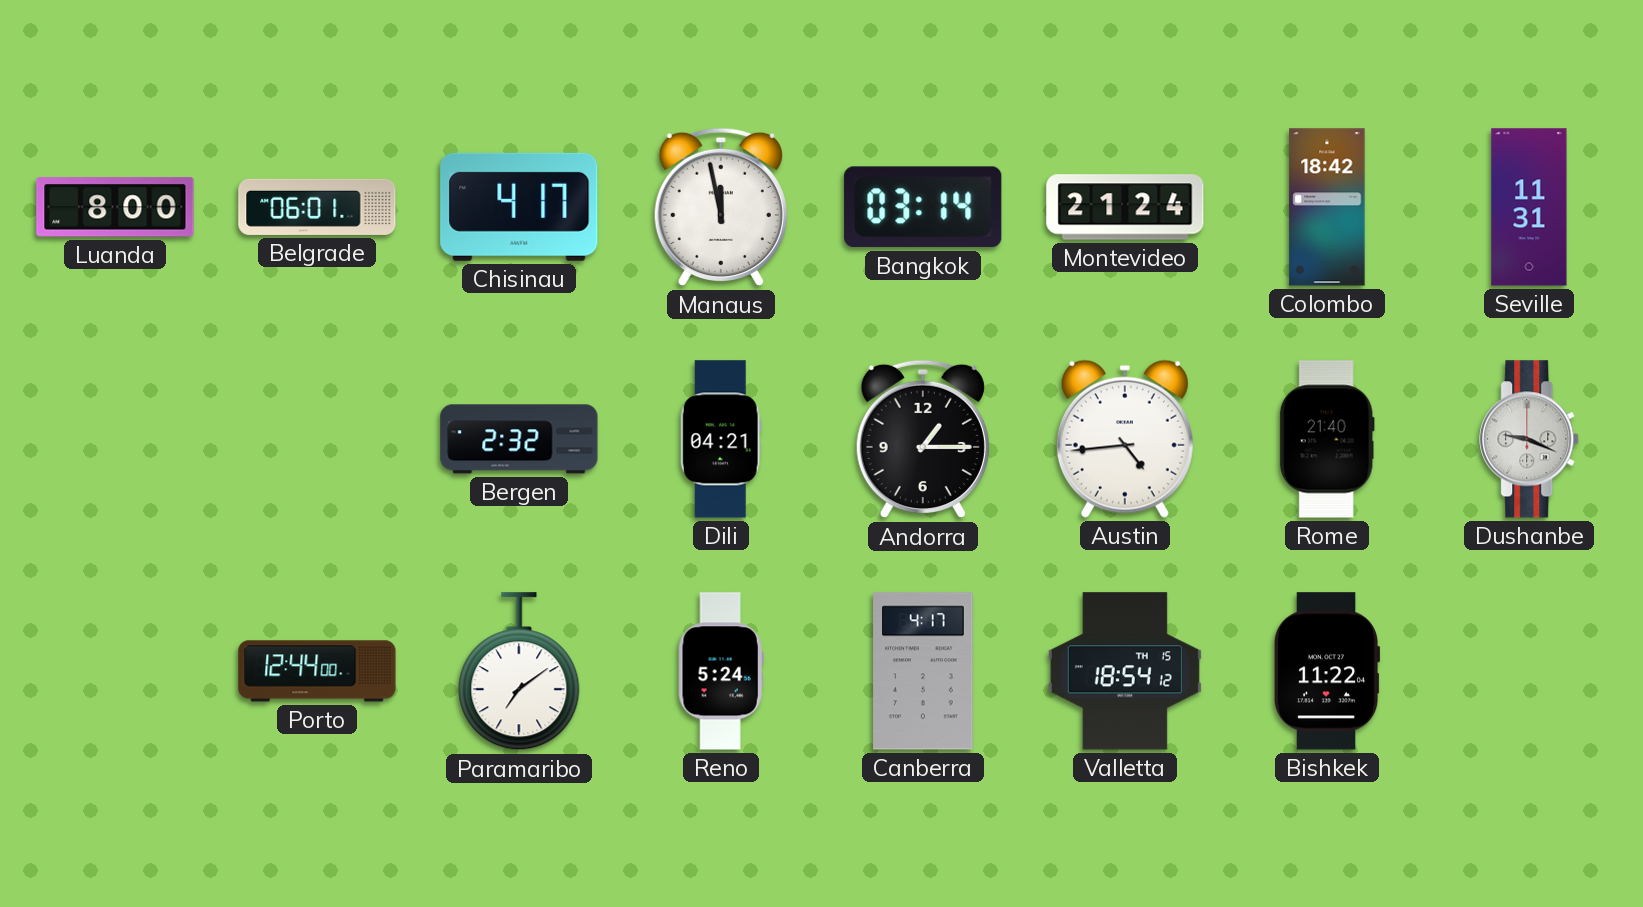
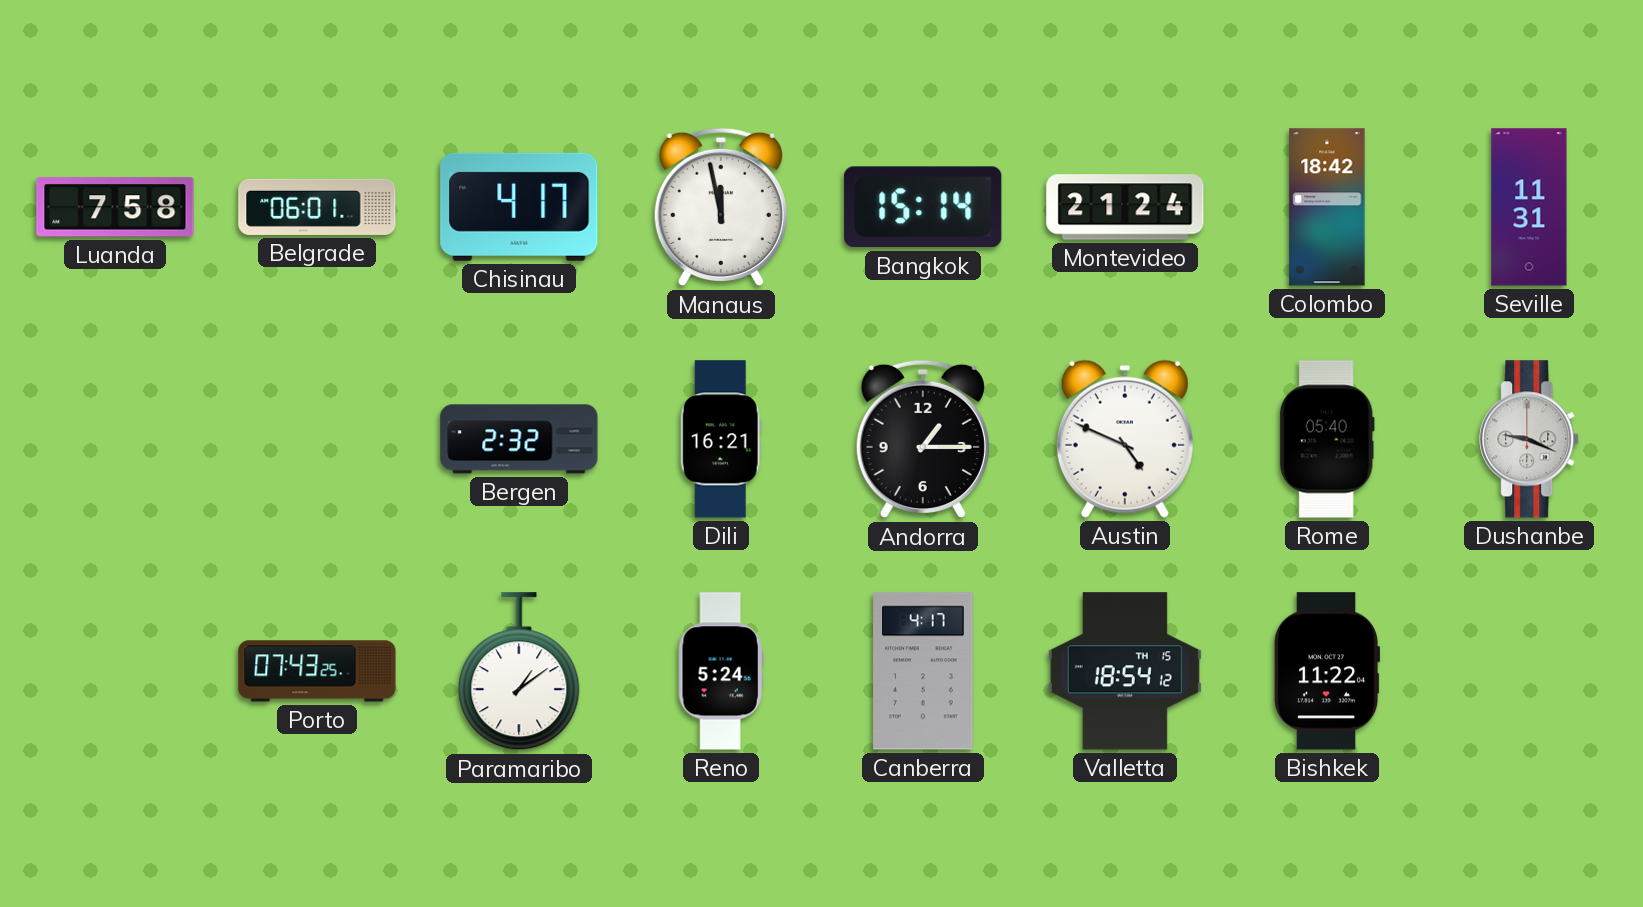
Luanda: 8:00 -> 7:58
Bangkok: 03:14 -> 15:14
Dili: 04:21 -> 16:21
Austin: 4:44 -> 4:49
Rome: 21:40 -> 05:40
Porto: 12:44 -> 07:43
Paramaribo: 7:09 -> 1:09
